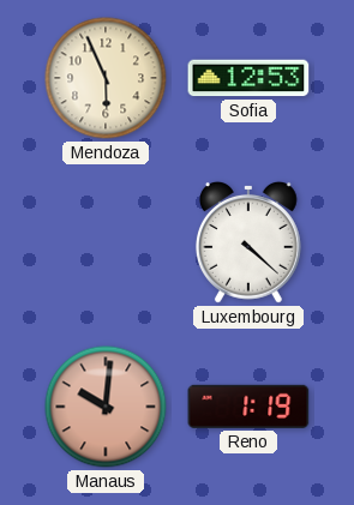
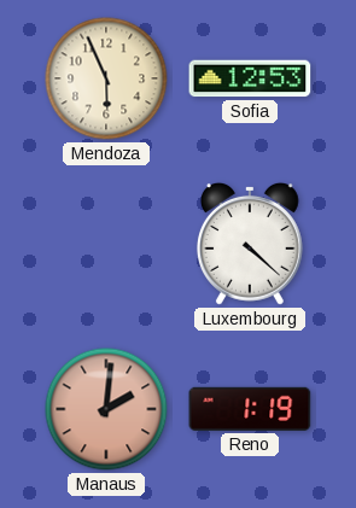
Manaus: 10:01 -> 2:01
